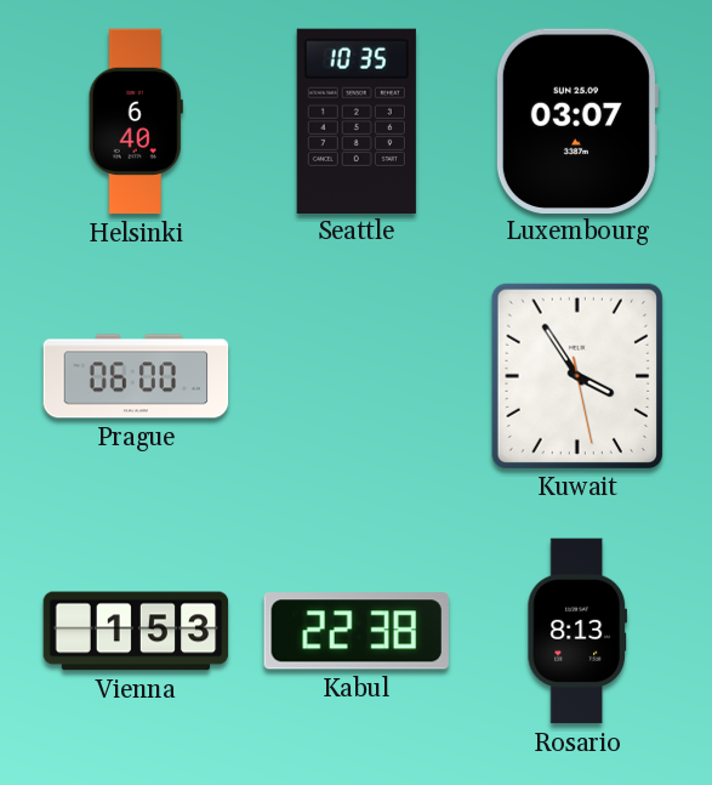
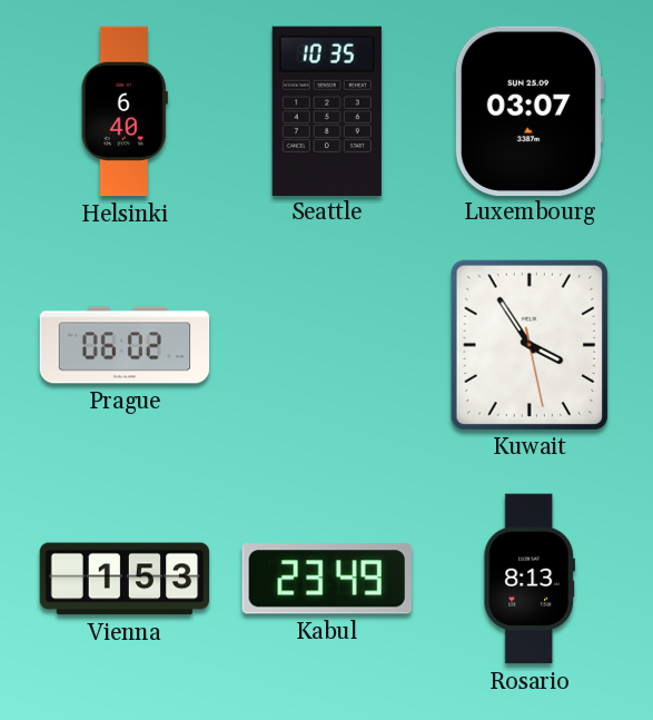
Prague: 06:00 -> 06:02
Kabul: 22:38 -> 23:49
